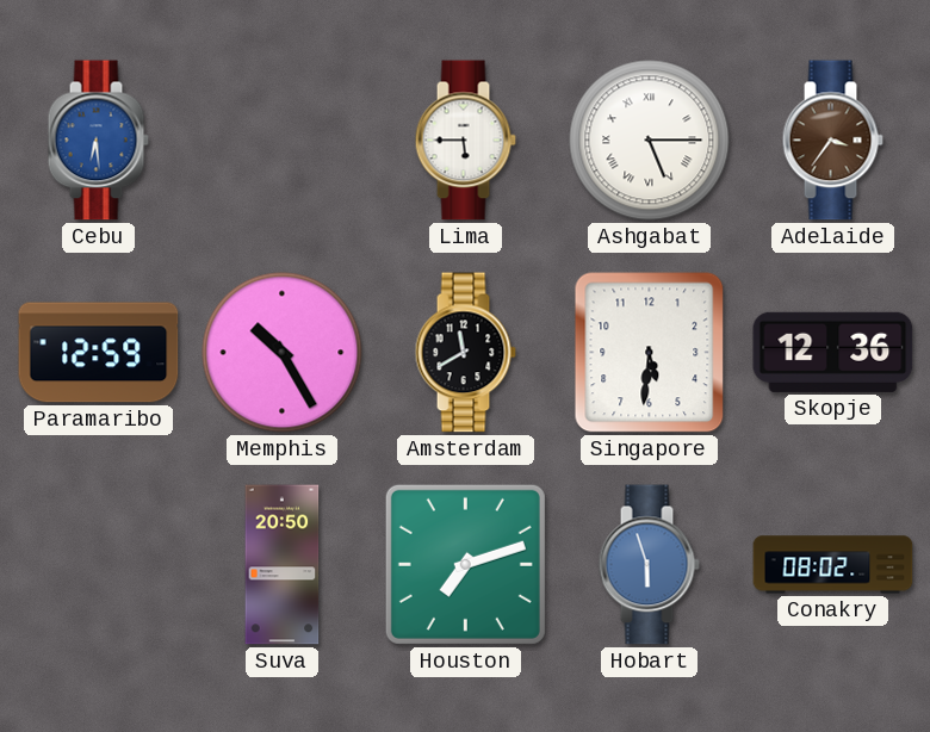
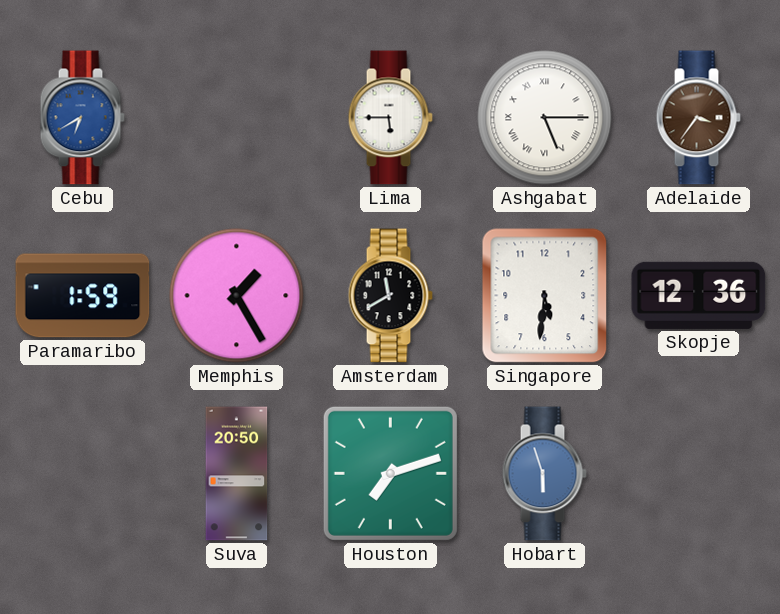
Cebu: 6:29 -> 6:40
Paramaribo: 12:59 -> 1:59
Memphis: 10:25 -> 1:25
Conakry: 08:02 -> none
